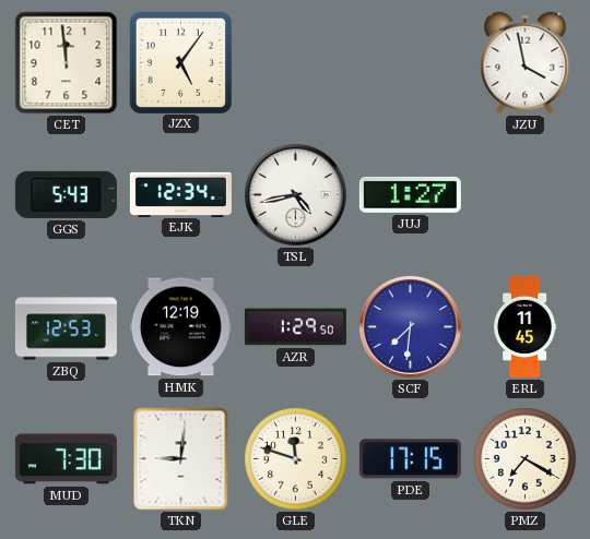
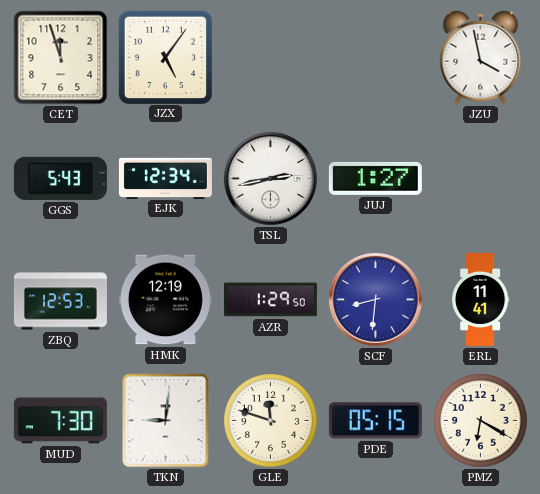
CET: 11:59 -> 11:57
TSL: 4:43 -> 2:43
SCF: 7:31 -> 8:31
ERL: 11:45 -> 11:41
PDE: 17:15 -> 05:15
PMZ: 7:20 -> 6:20
